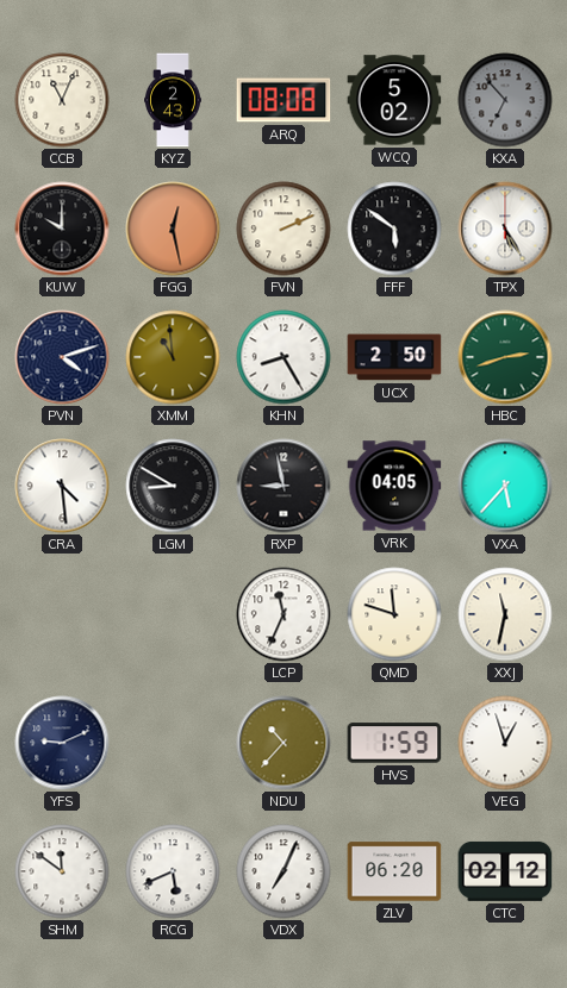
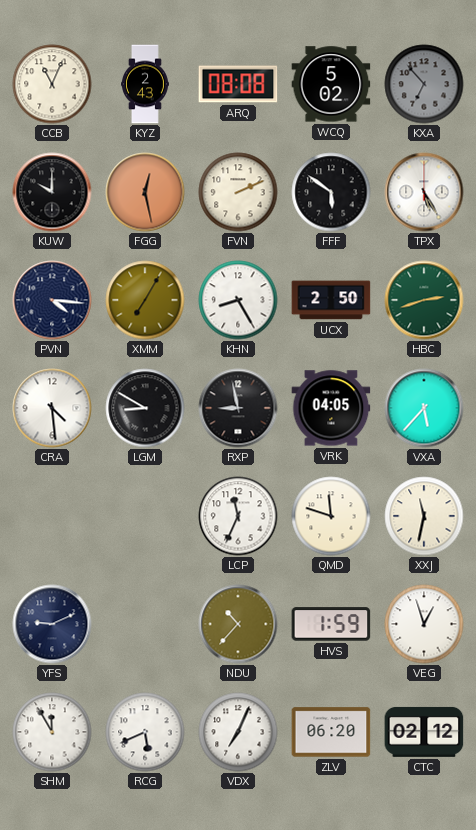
PVN: 4:12 -> 4:16
XMM: 10:59 -> 7:05
SHM: 11:51 -> 11:55
